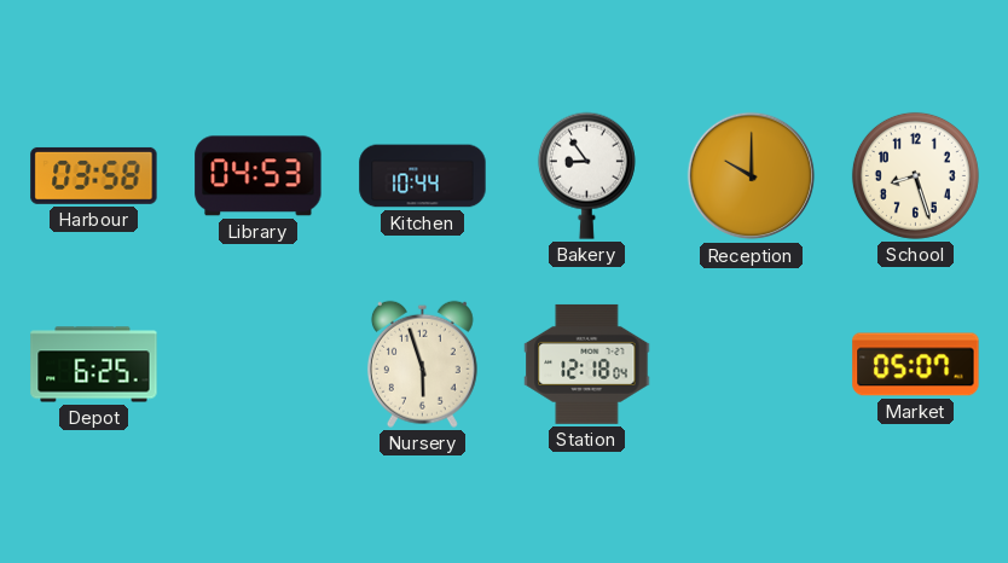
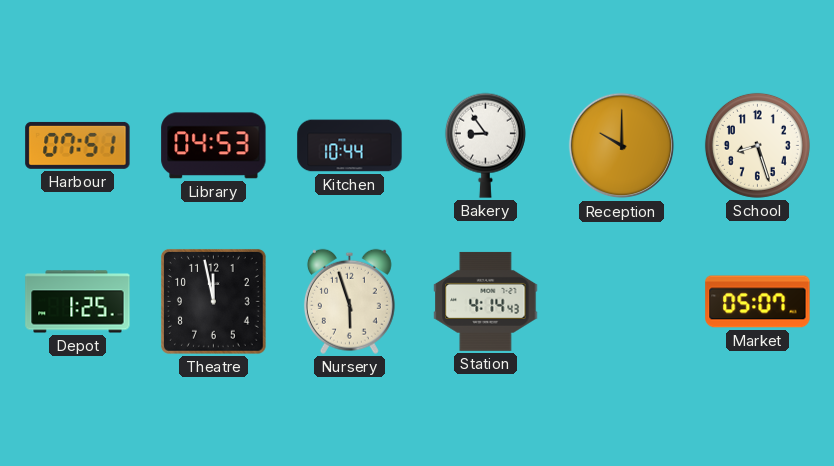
Harbour: 03:58 -> 07:51
Depot: 6:25 -> 1:25
Theatre: none -> 11:58
Station: 12:18 -> 4:14
